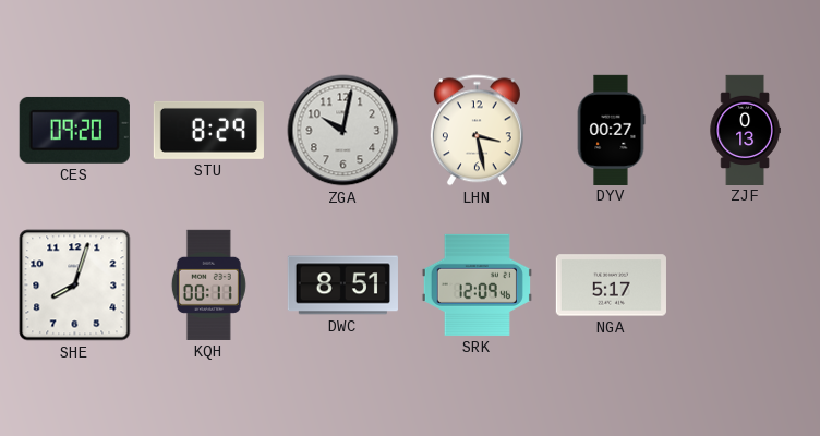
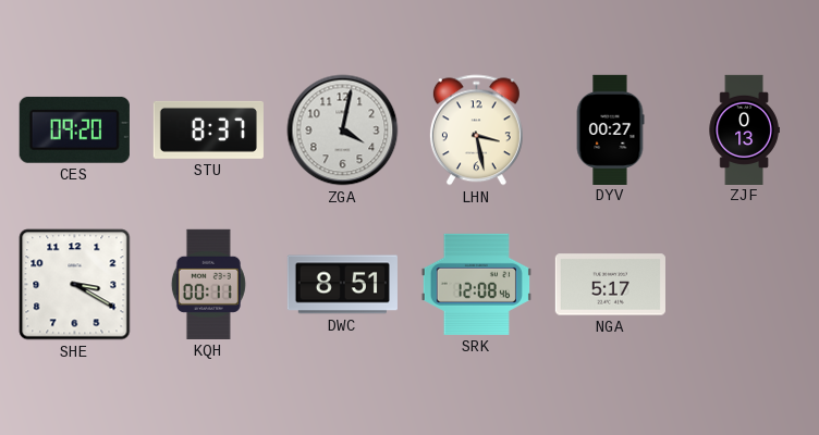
STU: 8:29 -> 8:37
ZGA: 10:02 -> 4:02
SHE: 8:03 -> 3:20
SRK: 12:09 -> 12:08
